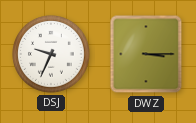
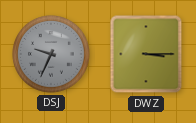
DSJ dial: white -> grey
